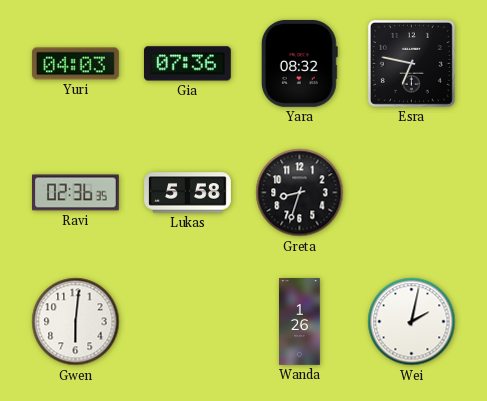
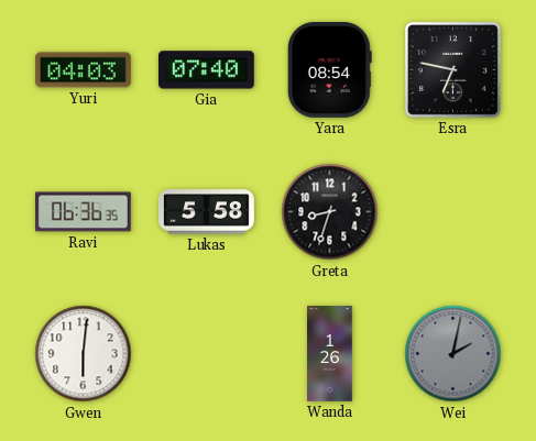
Gia: 07:36 -> 07:40
Yara: 08:32 -> 08:54
Ravi: 02:36 -> 06:36
Wei dial: white -> grey
